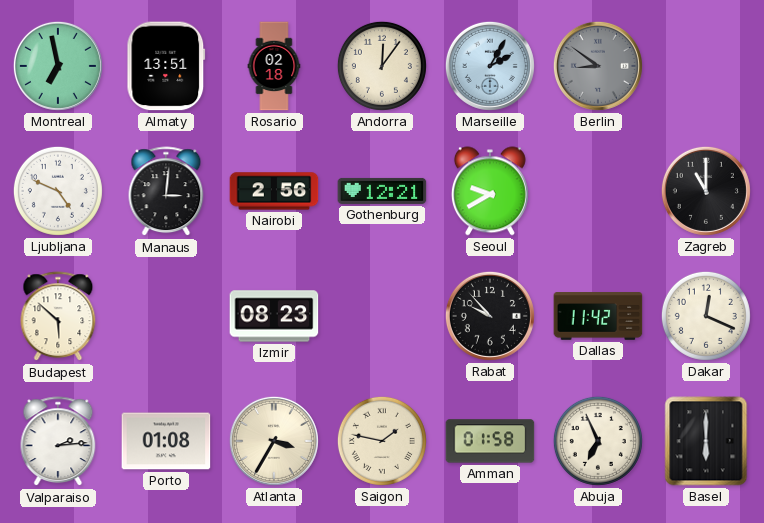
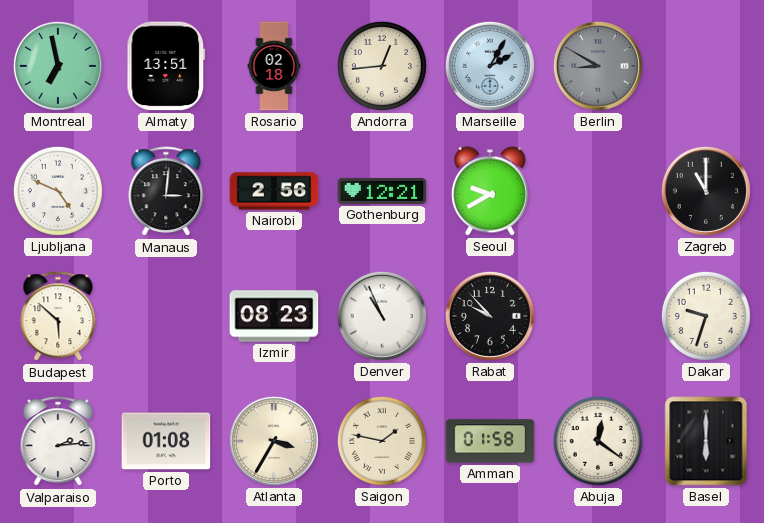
Andorra: 12:06 -> 12:44
Berlin: 8:51 -> 8:50
Denver: none -> 10:56
Dallas: 11:42 -> none
Dakar: 12:19 -> 9:33
Abuja: 6:56 -> 12:21
